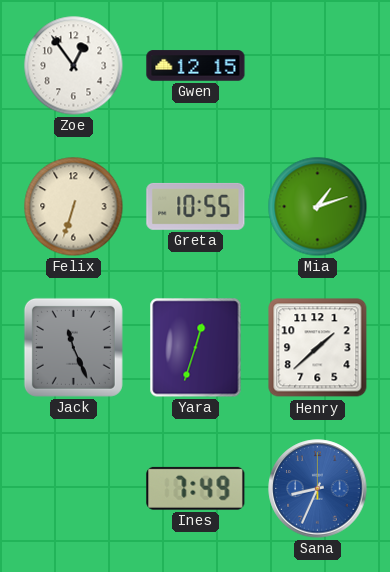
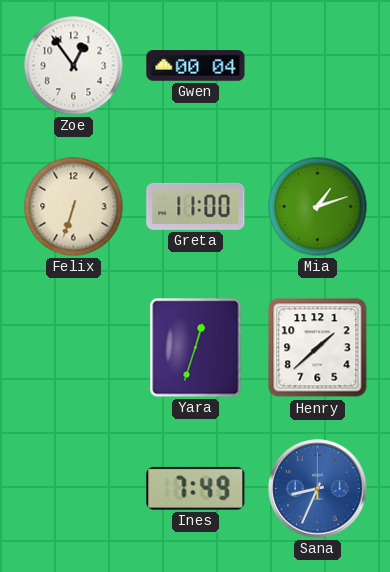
Gwen: 12:15 -> 00:04
Greta: 10:55 -> 11:00
Jack: 11:26 -> none
